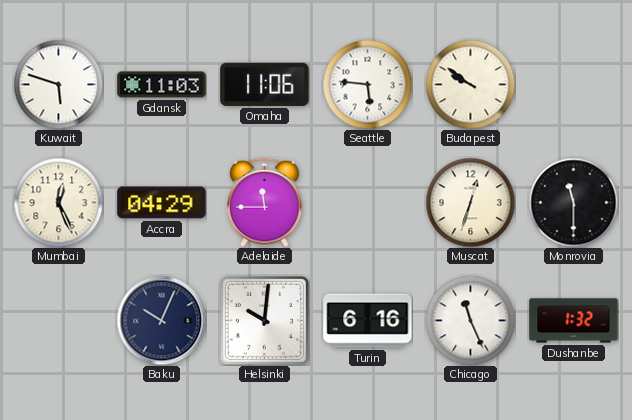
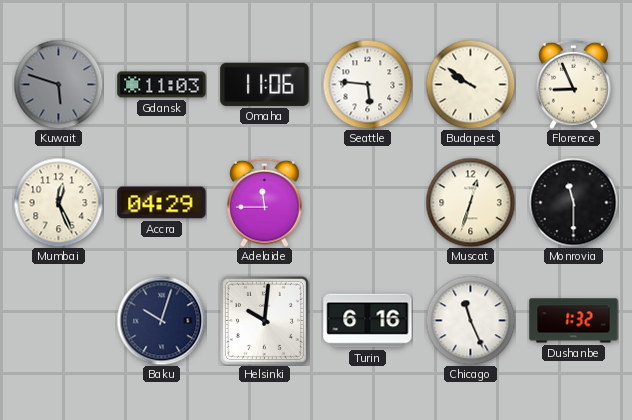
Kuwait dial: white -> grey
Florence: none -> 8:56
Baku: 10:04 -> 10:03
